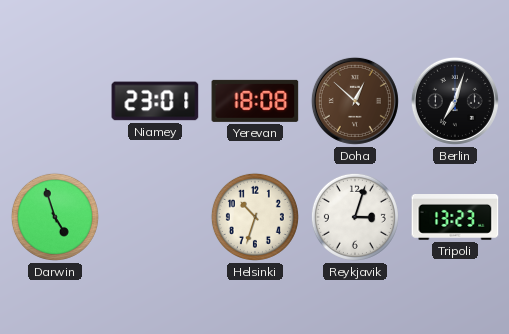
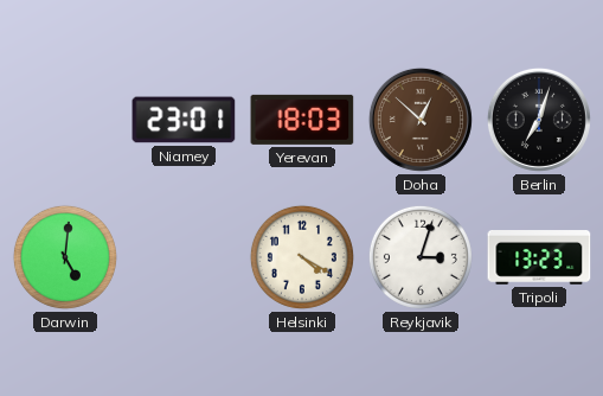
Yerevan: 18:08 -> 18:03
Darwin: 4:57 -> 5:01
Helsinki: 10:33 -> 4:20
